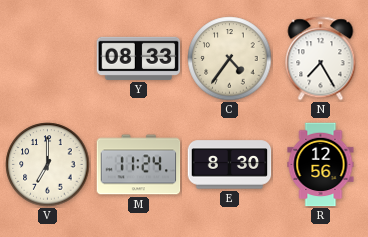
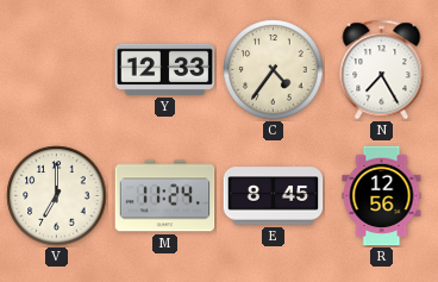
Y: 08:33 -> 12:33
E: 8:30 -> 8:45
